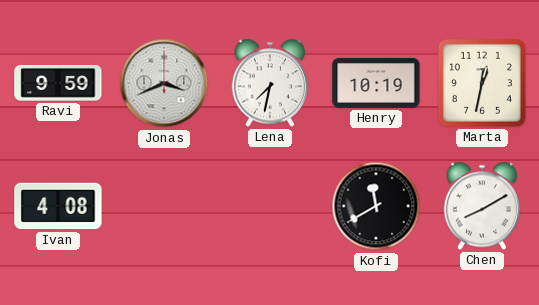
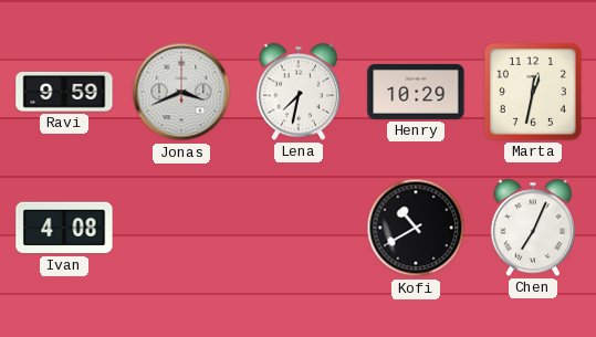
Henry: 10:19 -> 10:29
Kofi: 11:40 -> 10:40
Chen: 8:10 -> 7:04
